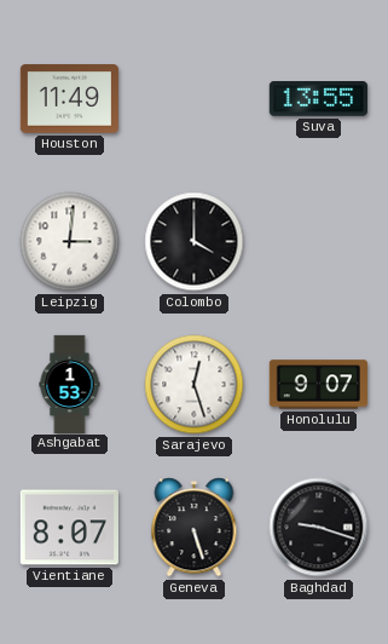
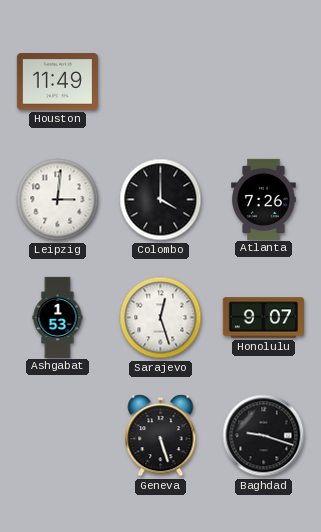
Suva: 13:55 -> none
Atlanta: none -> 7:26
Vientiane: 8:07 -> none
